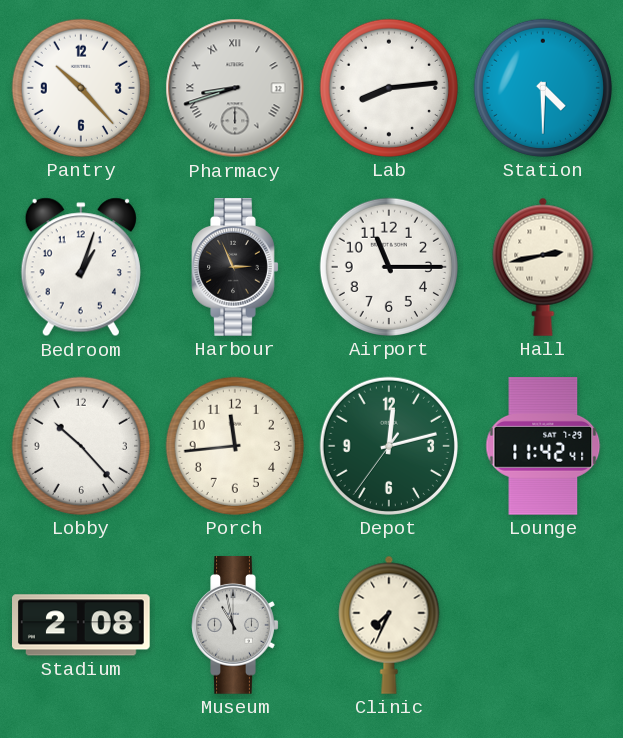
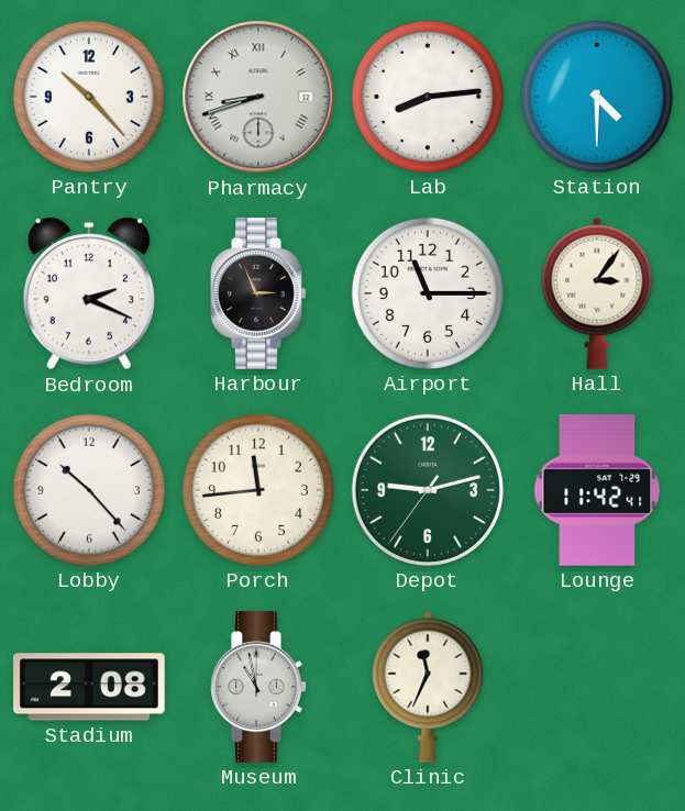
Bedroom: 1:03 -> 2:19
Hall: 2:43 -> 3:06
Depot: 12:12 -> 9:12
Clinic: 7:34 -> 11:34
